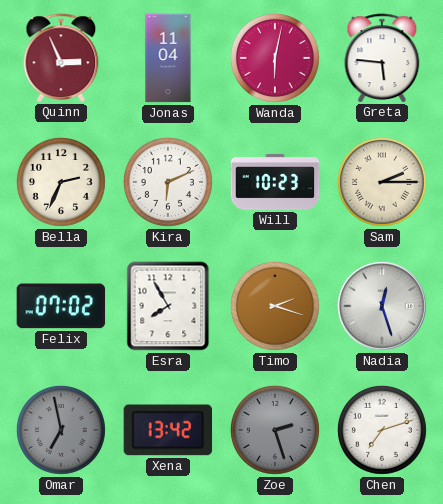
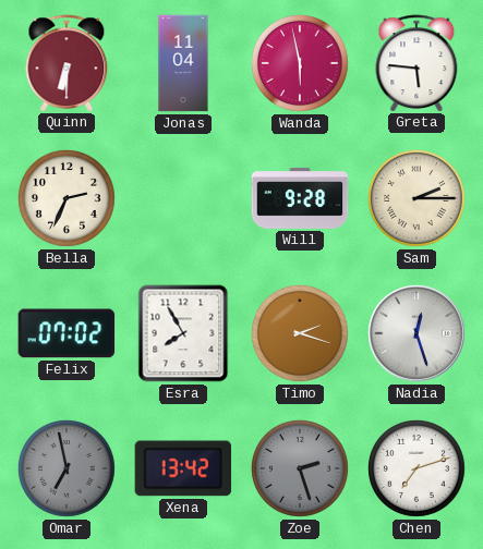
Quinn: 2:56 -> 6:30
Wanda: 6:02 -> 5:58
Kira: 6:11 -> none
Will: 10:23 -> 9:28
